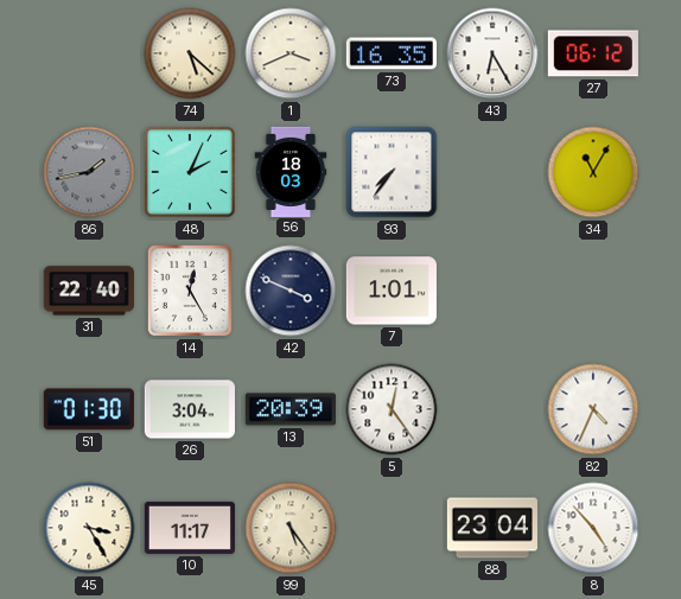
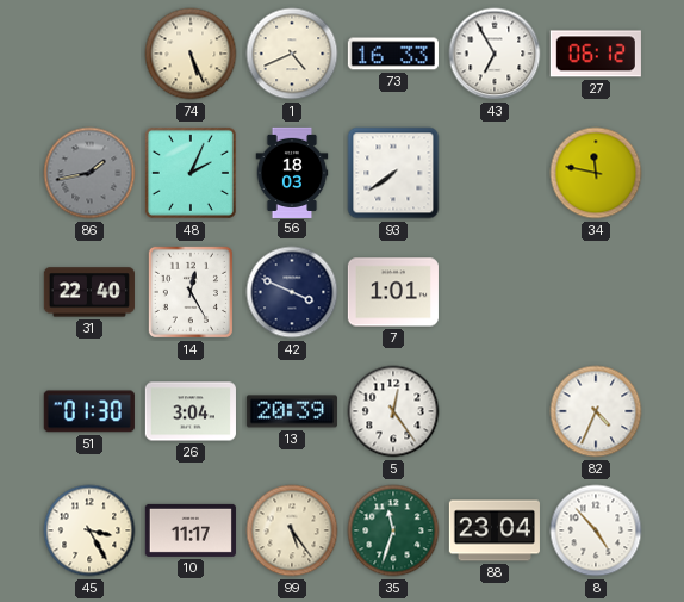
74: 5:22 -> 5:26
1: 3:41 -> 4:41
73: 16:35 -> 16:33
43: 6:25 -> 6:55
93: 7:36 -> 7:39
34: 11:05 -> 11:47
35: none -> 11:33
